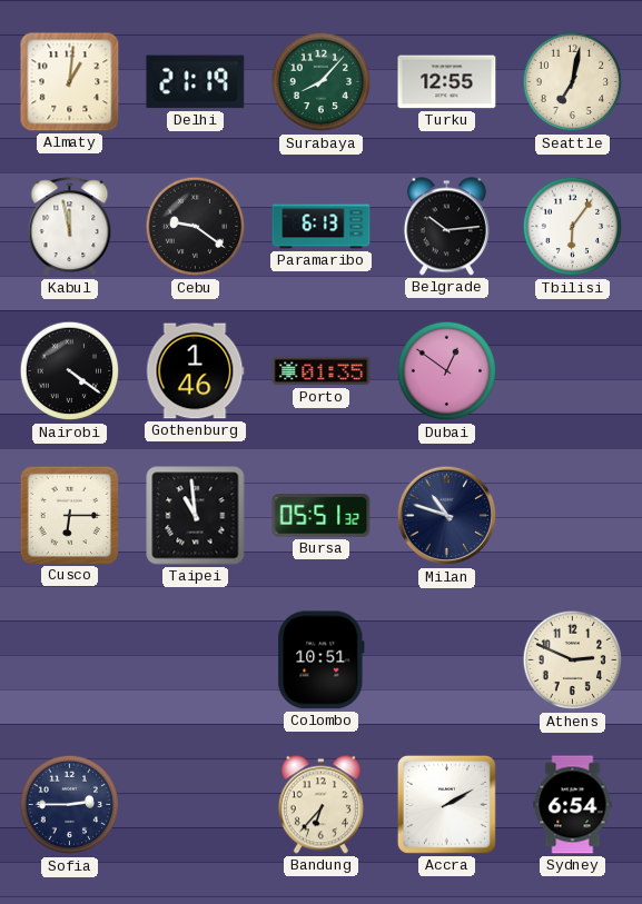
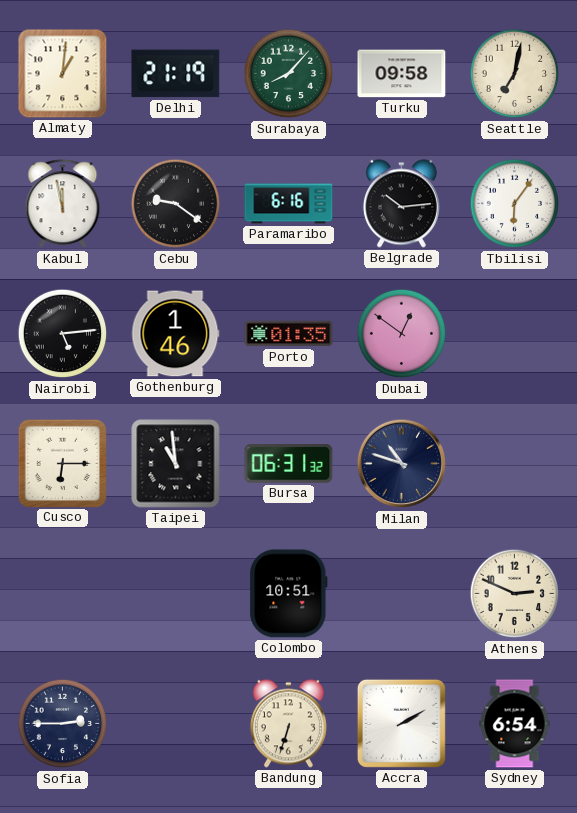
Turku: 12:55 -> 09:58
Paramaribo: 6:13 -> 6:16
Nairobi: 4:21 -> 5:14
Bursa: 05:51 -> 06:31
Bandung: 6:37 -> 6:33
